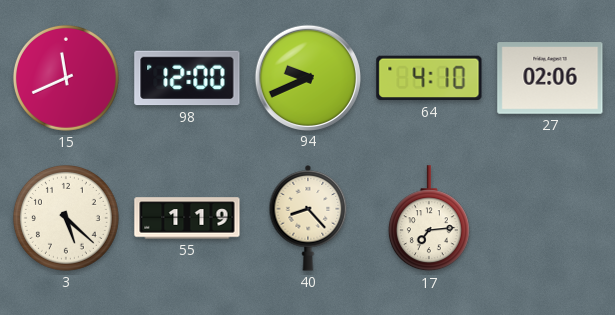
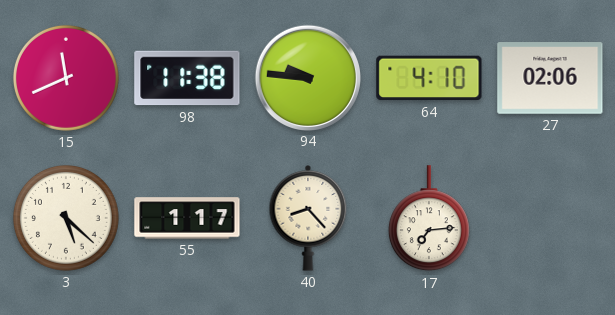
98: 12:00 -> 11:38
94: 9:41 -> 9:46
55: 1:19 -> 1:17
